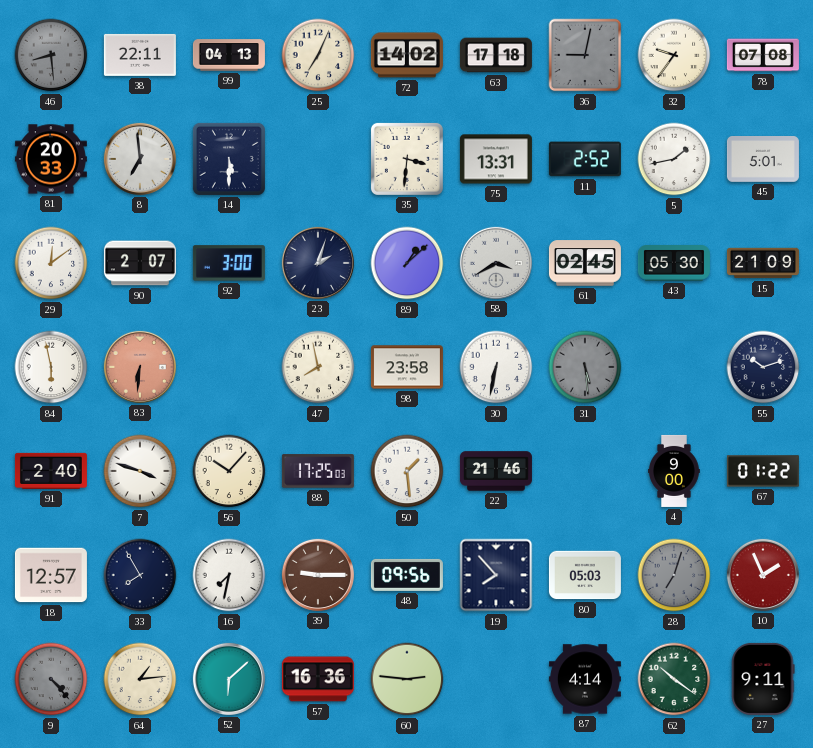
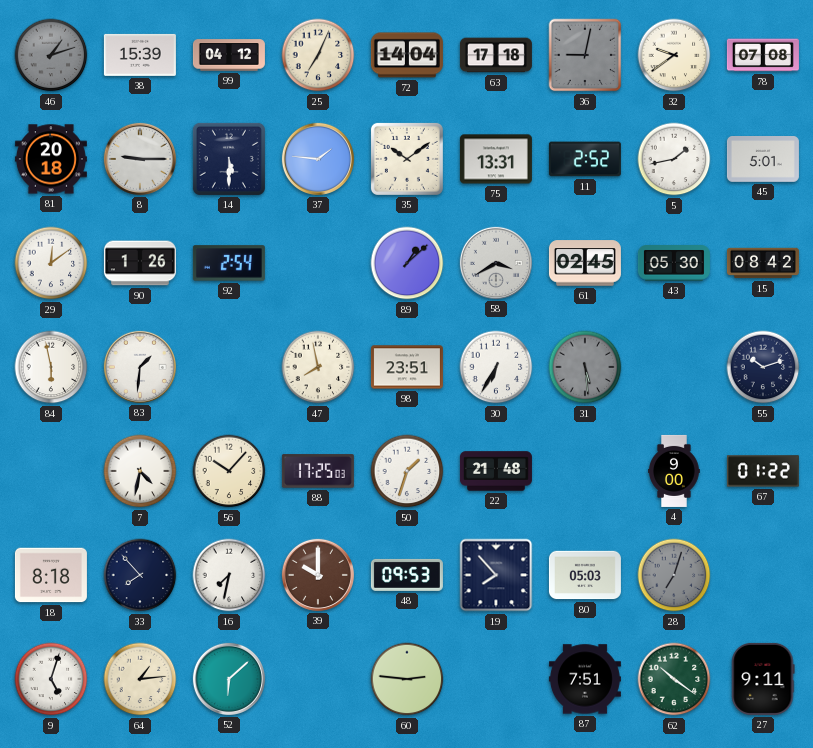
46: 8:29 -> 1:12
38: 22:11 -> 15:39
99: 04:13 -> 04:12
72: 14:02 -> 14:04
32: 9:36 -> 9:39
81: 20:33 -> 20:18
8: 6:59 -> 9:15
37: none -> 1:46
35: 3:31 -> 10:09
90: 2:07 -> 1:26
92: 3:00 -> 2:54
23: 2:03 -> none
15: 21:09 -> 08:42
83: 6:31 -> 1:31
83 dial: salmon -> white
98: 23:58 -> 23:51
30: 6:32 -> 6:35
91: 2:40 -> none
7: 3:48 -> 4:32
50: 1:29 -> 1:33
22: 21:46 -> 21:48
18: 12:57 -> 8:18
33: 7:55 -> 7:53
39: 9:15 -> 10:00
48: 09:56 -> 09:53
10: 1:56 -> none
9: 4:23 -> 5:03
9 dial: grey -> white
57: 16:36 -> none
87: 4:14 -> 7:51
